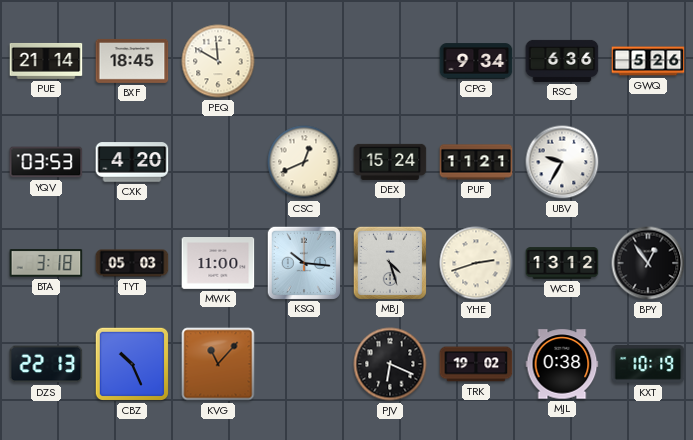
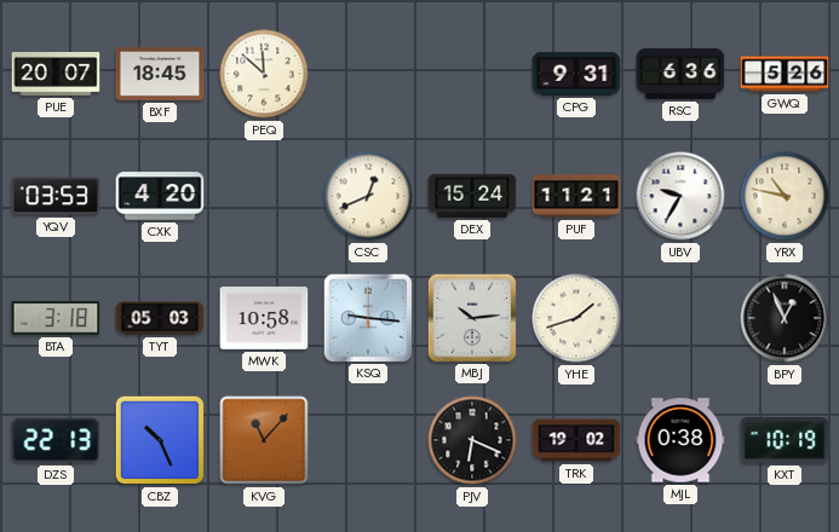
PUE: 21:14 -> 20:07
PEQ: 11:50 -> 11:52
CPG: 9:34 -> 9:31
YRX: none -> 10:47
MWK: 11:00 -> 10:58
KSQ: 10:16 -> 9:16
MBJ: 4:27 -> 10:14
YHE: 2:42 -> 1:42
WCB: 13:12 -> none
BPY: 12:54 -> 12:56
